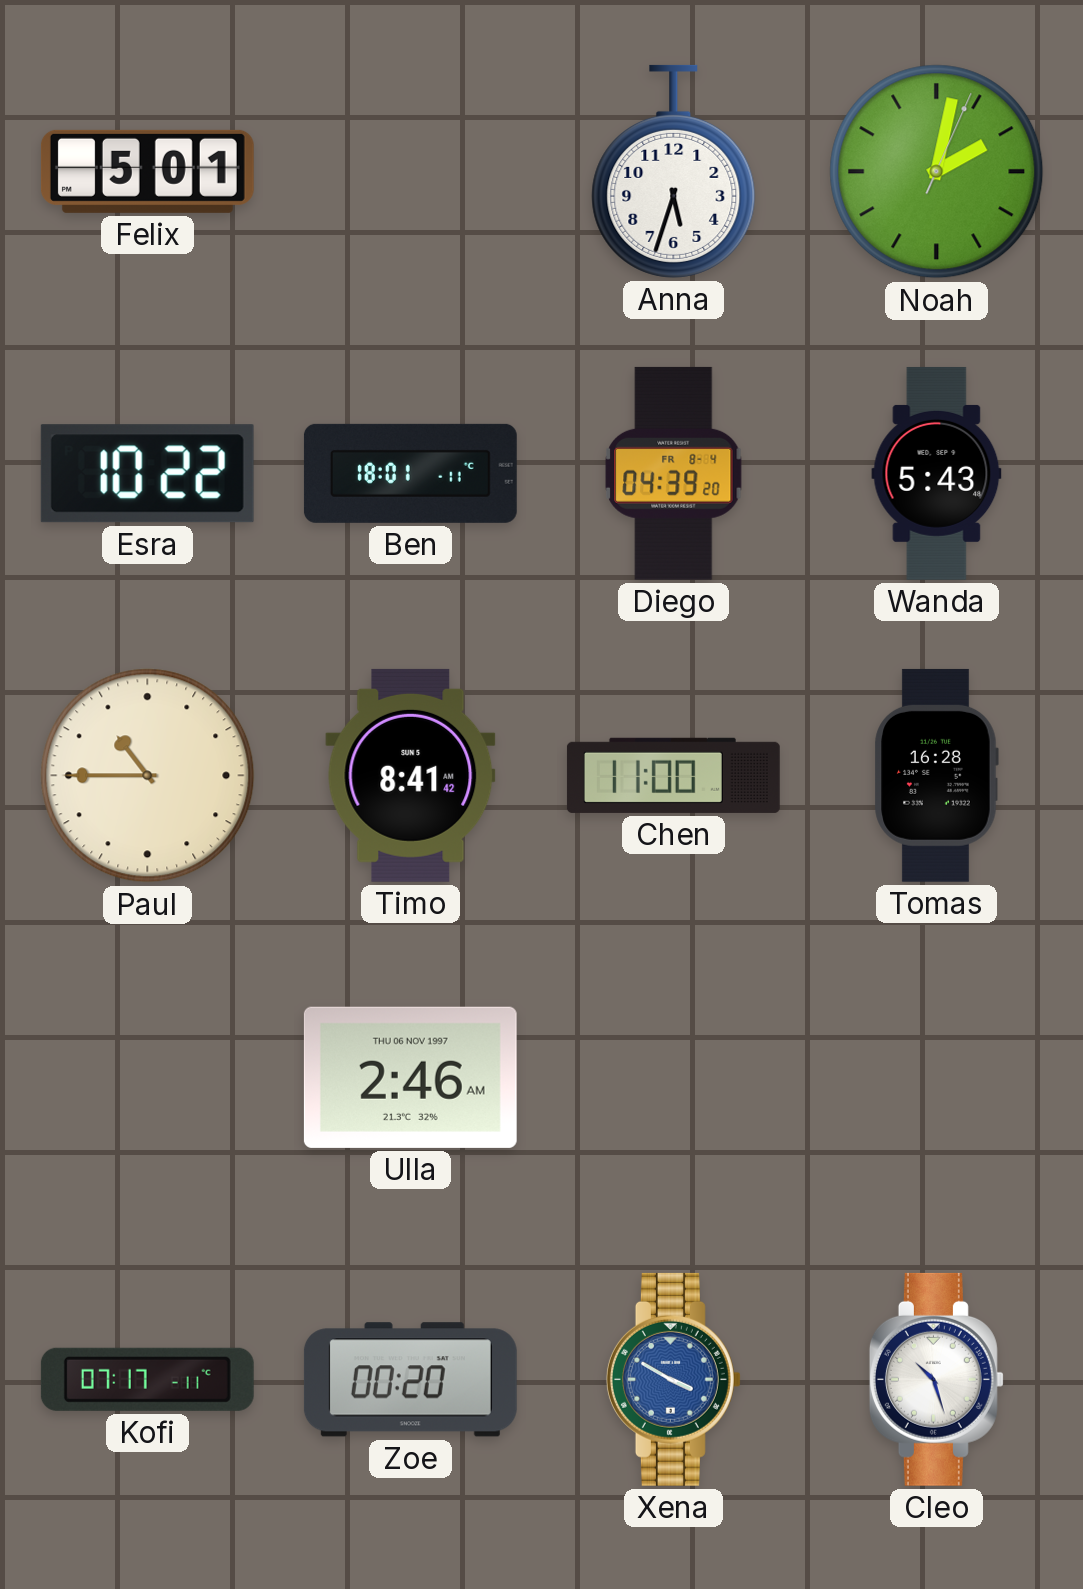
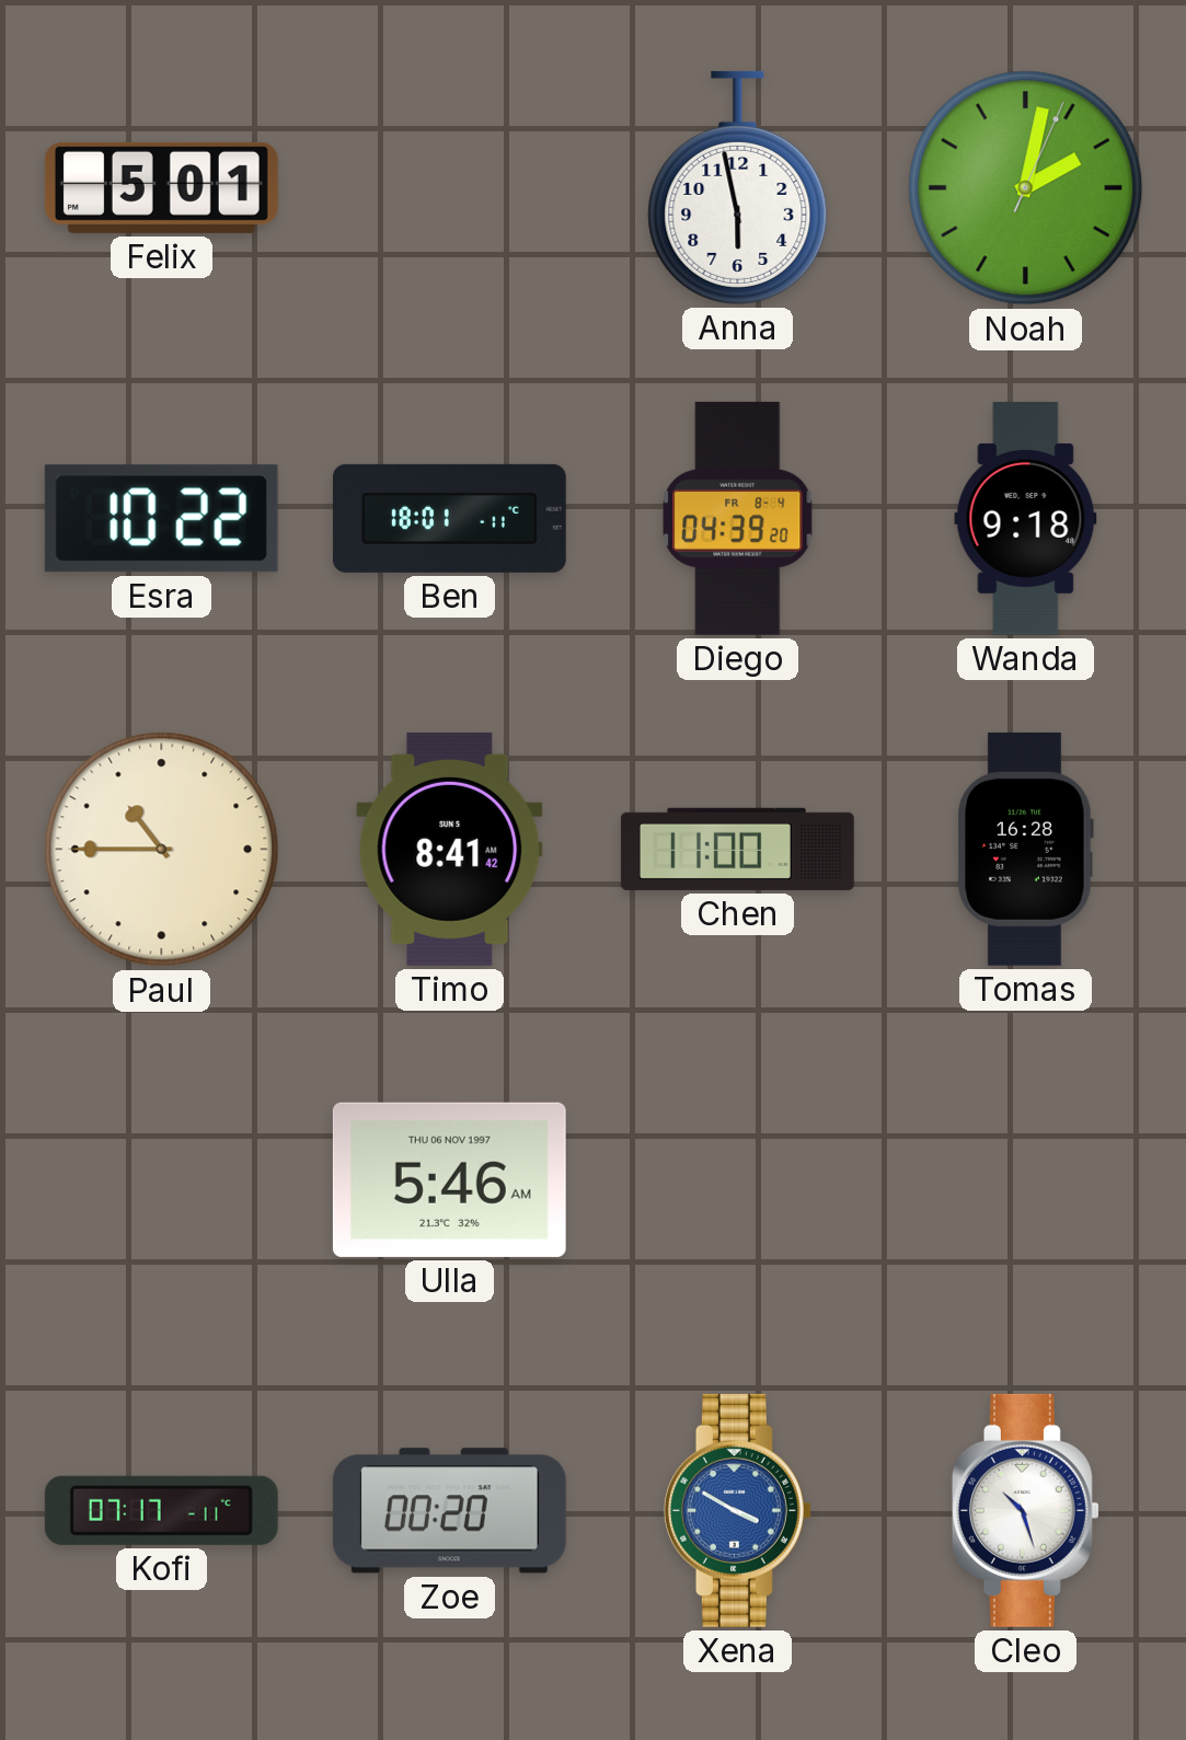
Anna: 5:33 -> 5:58
Wanda: 5:43 -> 9:18
Ulla: 2:46 -> 5:46
